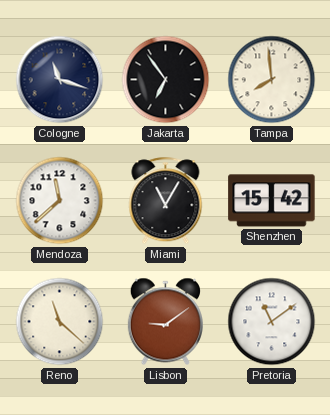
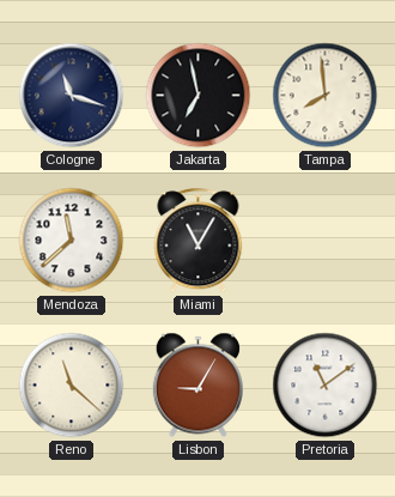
Jakarta: 6:54 -> 6:58
Shenzhen: 15:42 -> none
Lisbon: 9:09 -> 9:05
